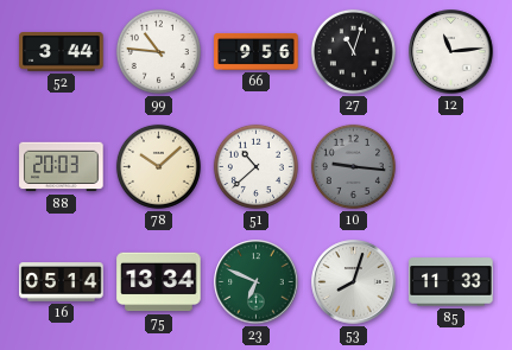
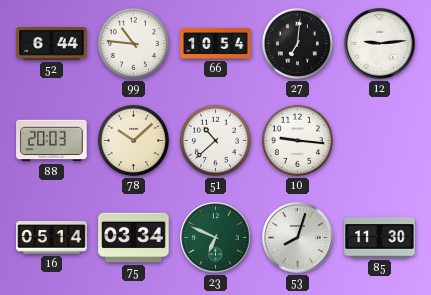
52: 3:44 -> 6:44
66: 9:56 -> 10:54
27: 11:03 -> 7:01
12: 11:14 -> 9:14
10 dial: grey -> white
75: 13:34 -> 03:34
85: 11:33 -> 11:30
